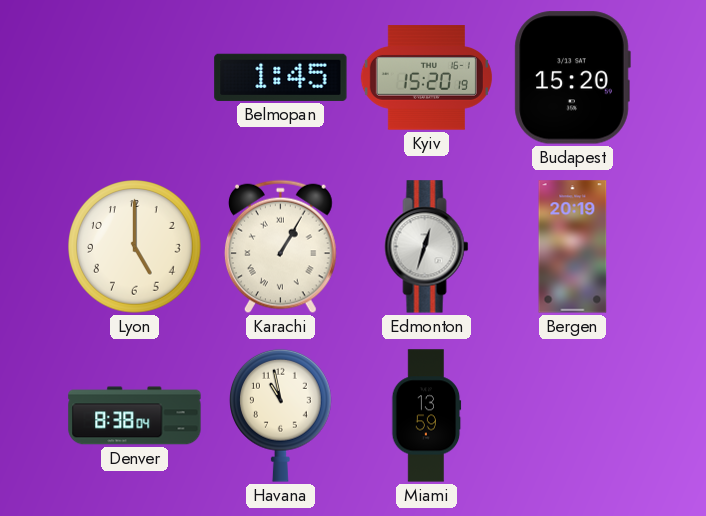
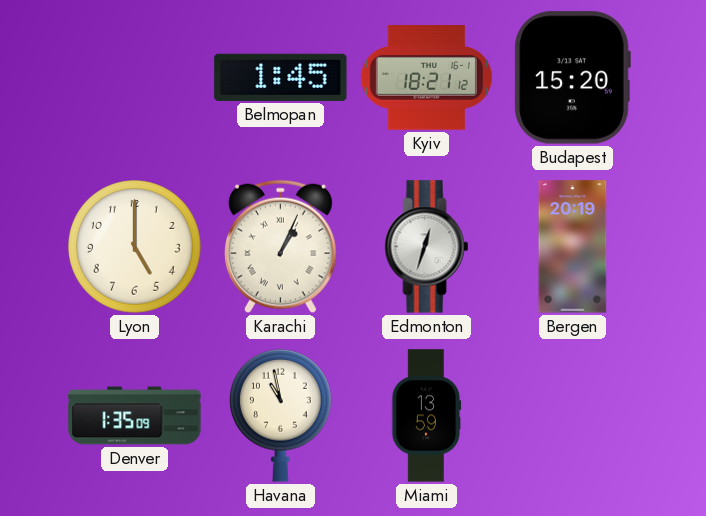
Kyiv: 15:20 -> 18:21
Karachi: 1:05 -> 1:04
Denver: 8:38 -> 1:35
